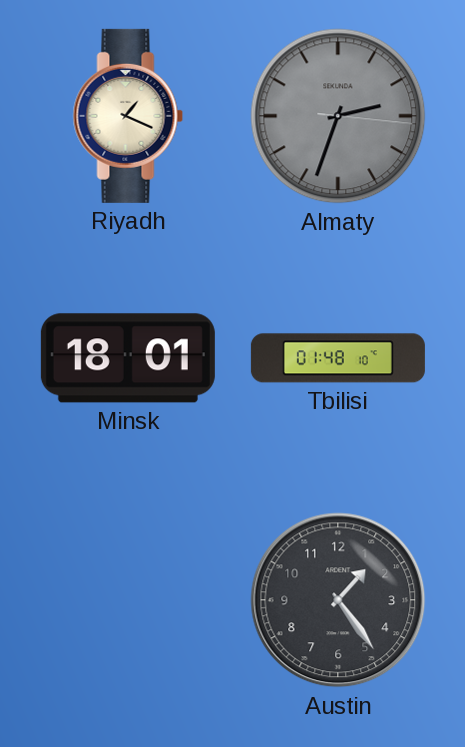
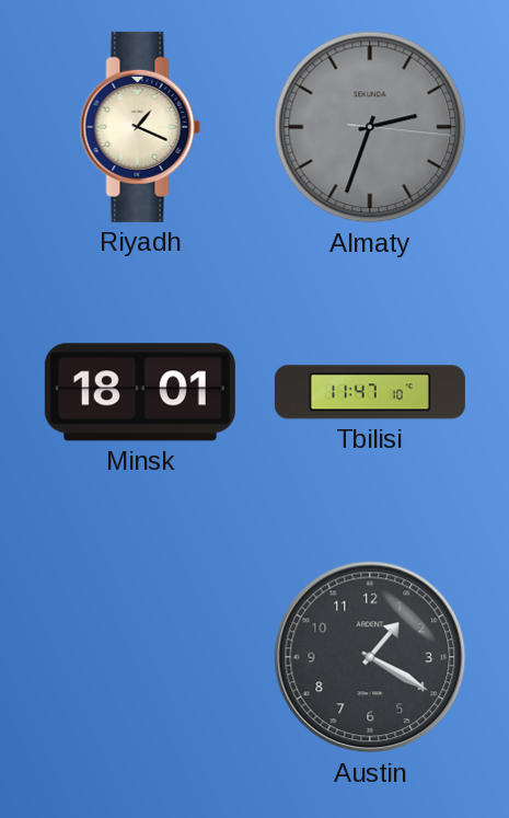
Tbilisi: 01:48 -> 11:47
Austin: 1:24 -> 1:20
